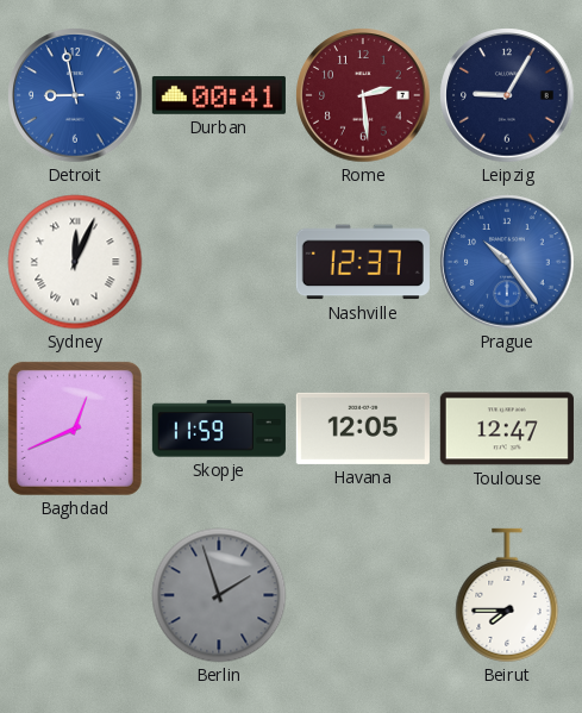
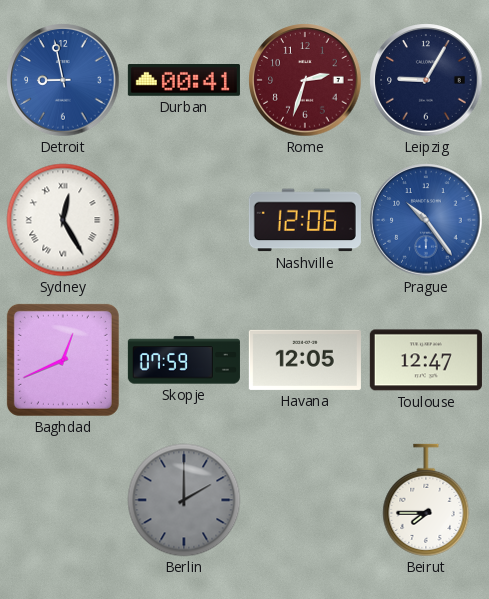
Rome: 2:29 -> 2:33
Sydney: 12:04 -> 12:25
Nashville: 12:37 -> 12:06
Skopje: 11:59 -> 07:59
Berlin: 1:57 -> 2:00
